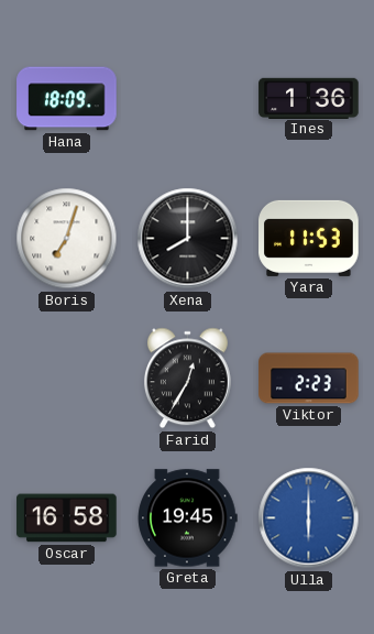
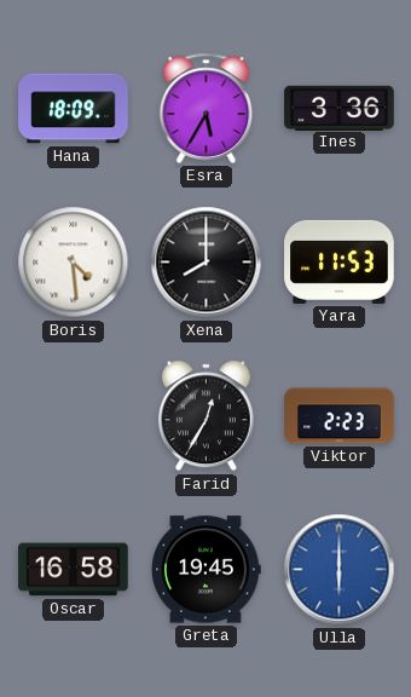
Esra: none -> 5:35
Ines: 1:36 -> 3:36
Boris: 7:03 -> 4:29
